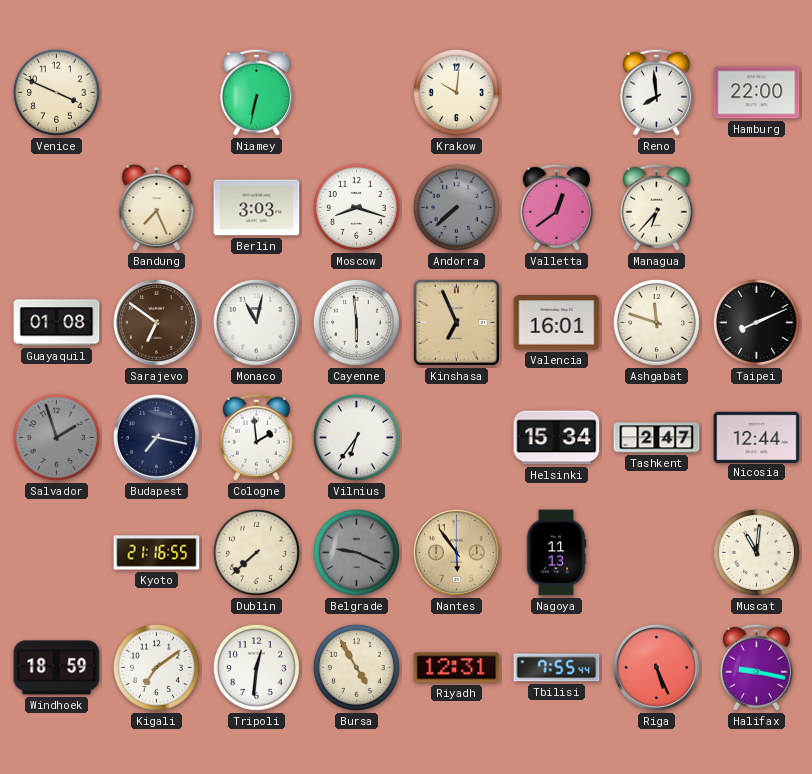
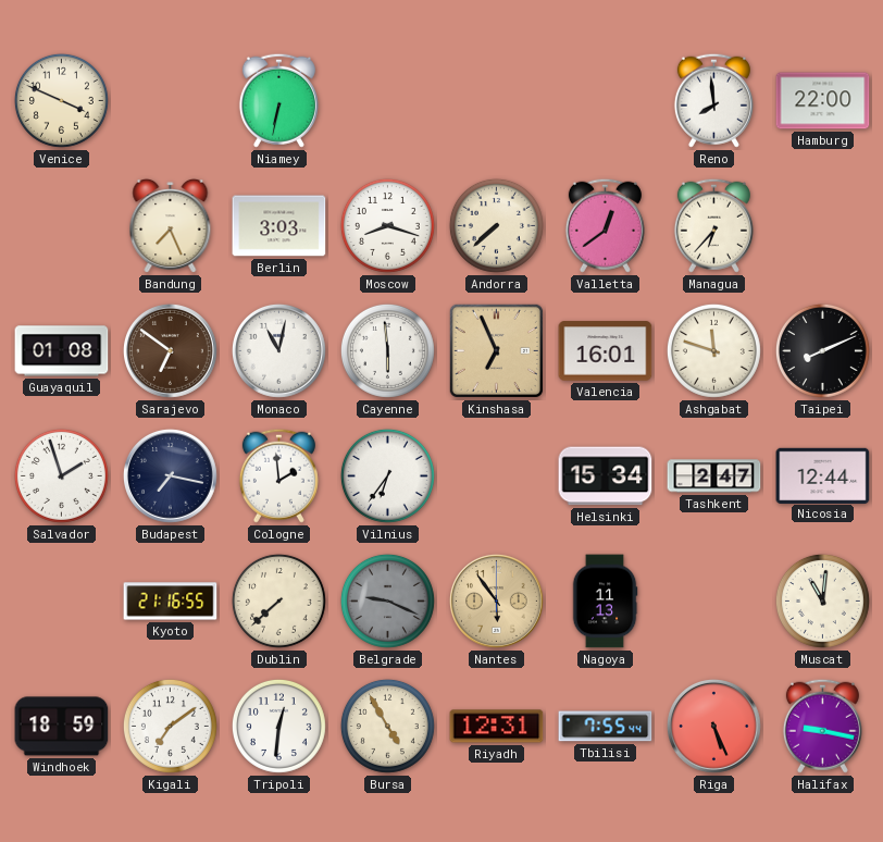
Krakow: 10:01 -> none
Andorra dial: grey -> cream
Salvador dial: grey -> white
